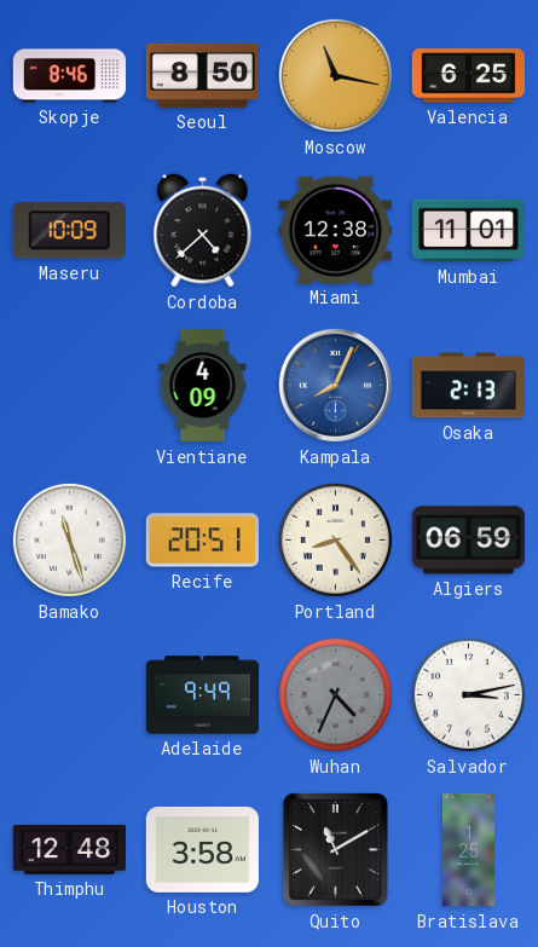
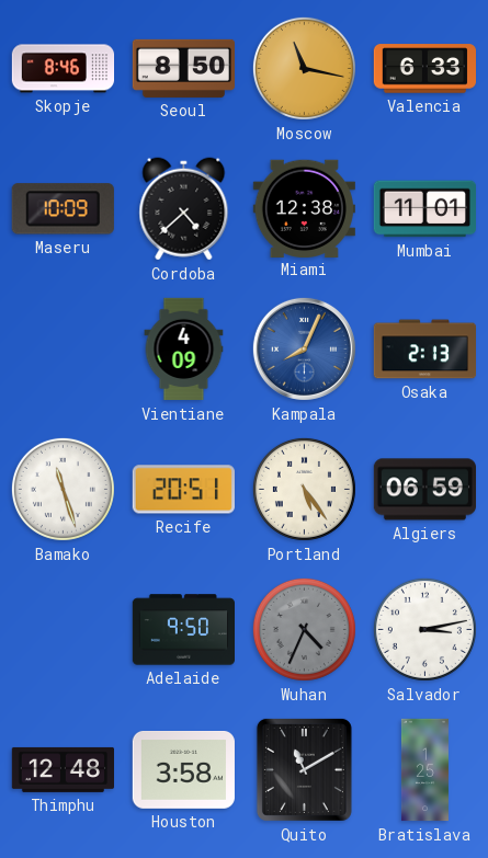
Valencia: 6:25 -> 6:33
Portland: 8:24 -> 5:24
Adelaide: 9:49 -> 9:50
